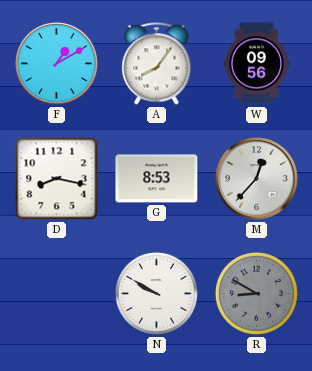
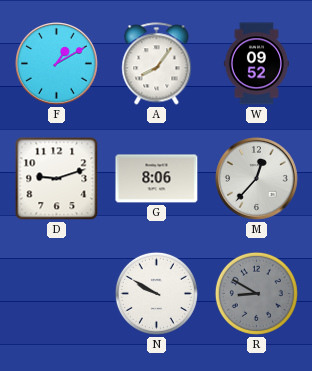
W: 09:56 -> 09:52
D: 8:17 -> 9:12
G: 8:53 -> 8:06
